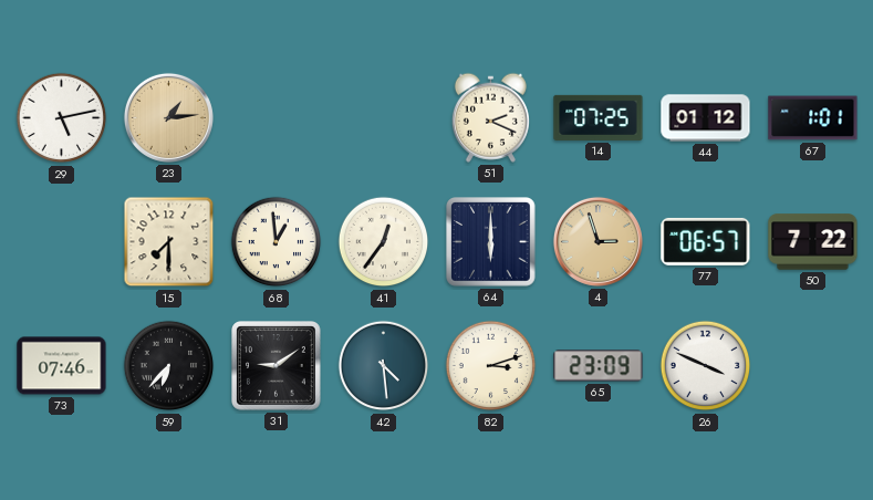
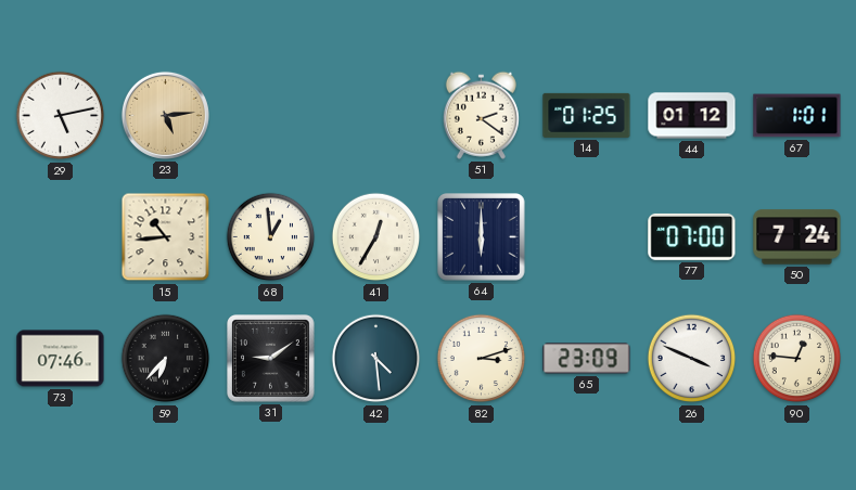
23: 1:14 -> 5:14
51: 2:19 -> 2:21
14: 07:25 -> 01:25
15: 7:30 -> 10:44
41: 12:36 -> 12:35
4: 2:57 -> none
77: 06:57 -> 07:00
50: 7:22 -> 7:24
90: none -> 12:46
